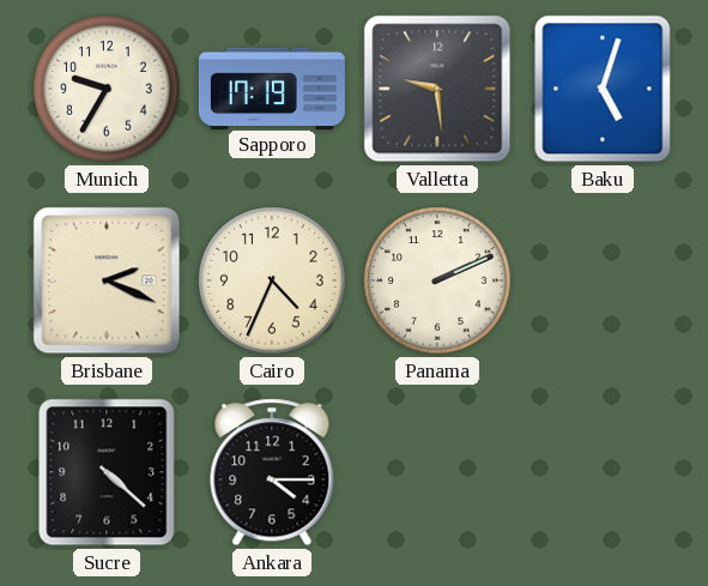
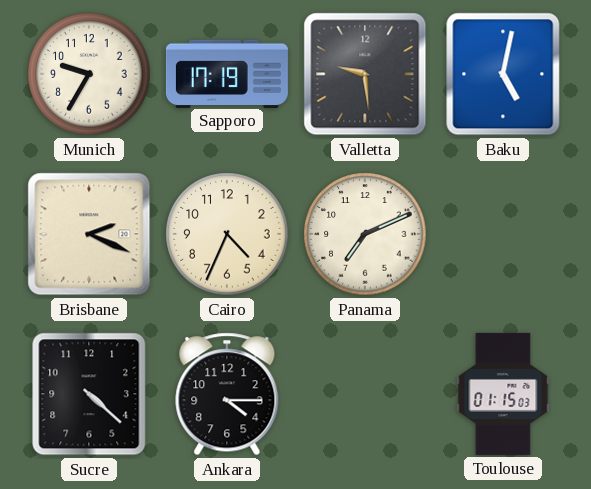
Baku: 5:03 -> 5:02
Panama: 2:11 -> 7:11
Toulouse: none -> 01:15
